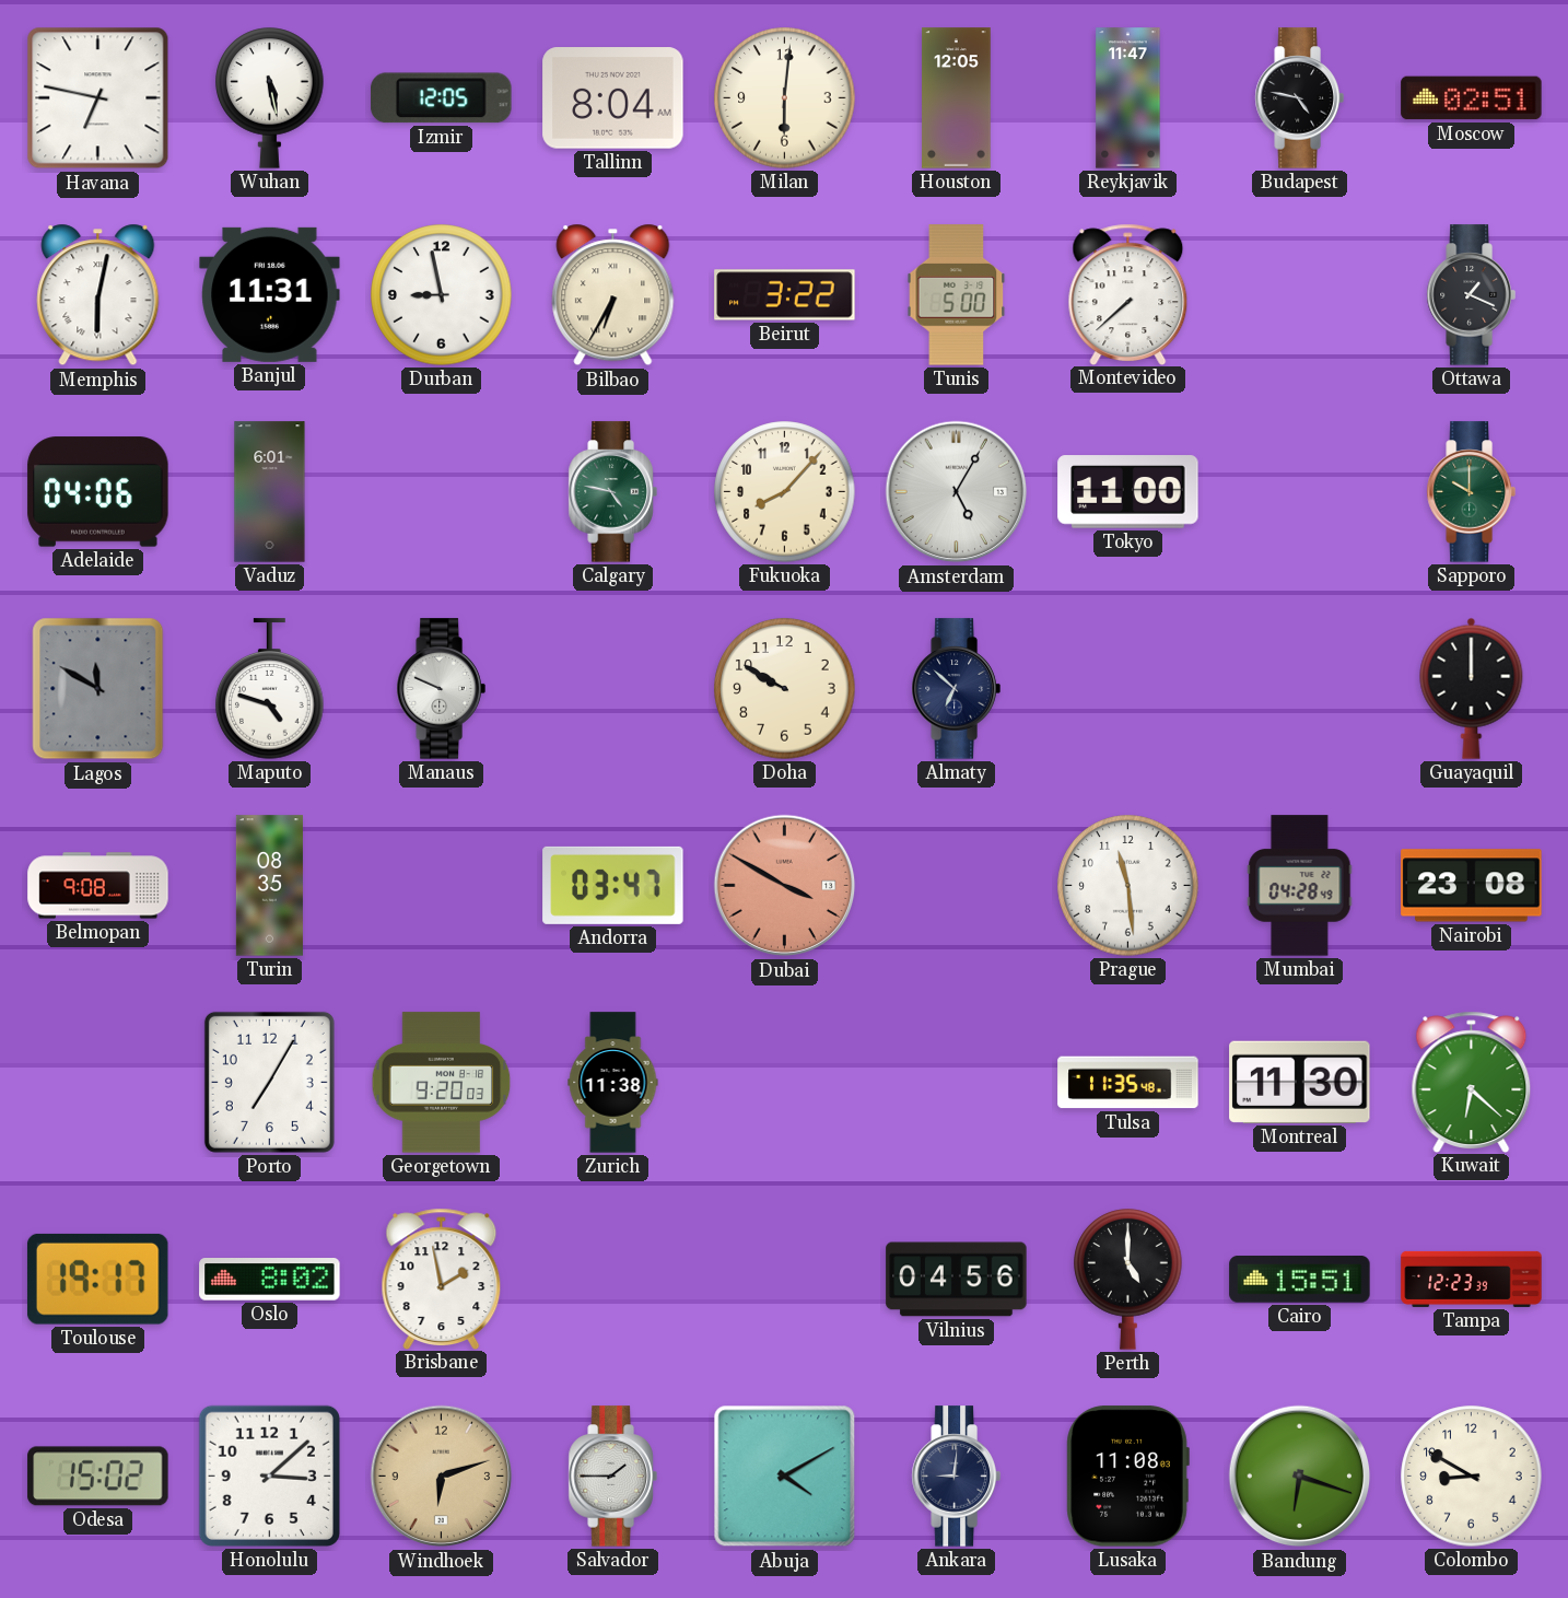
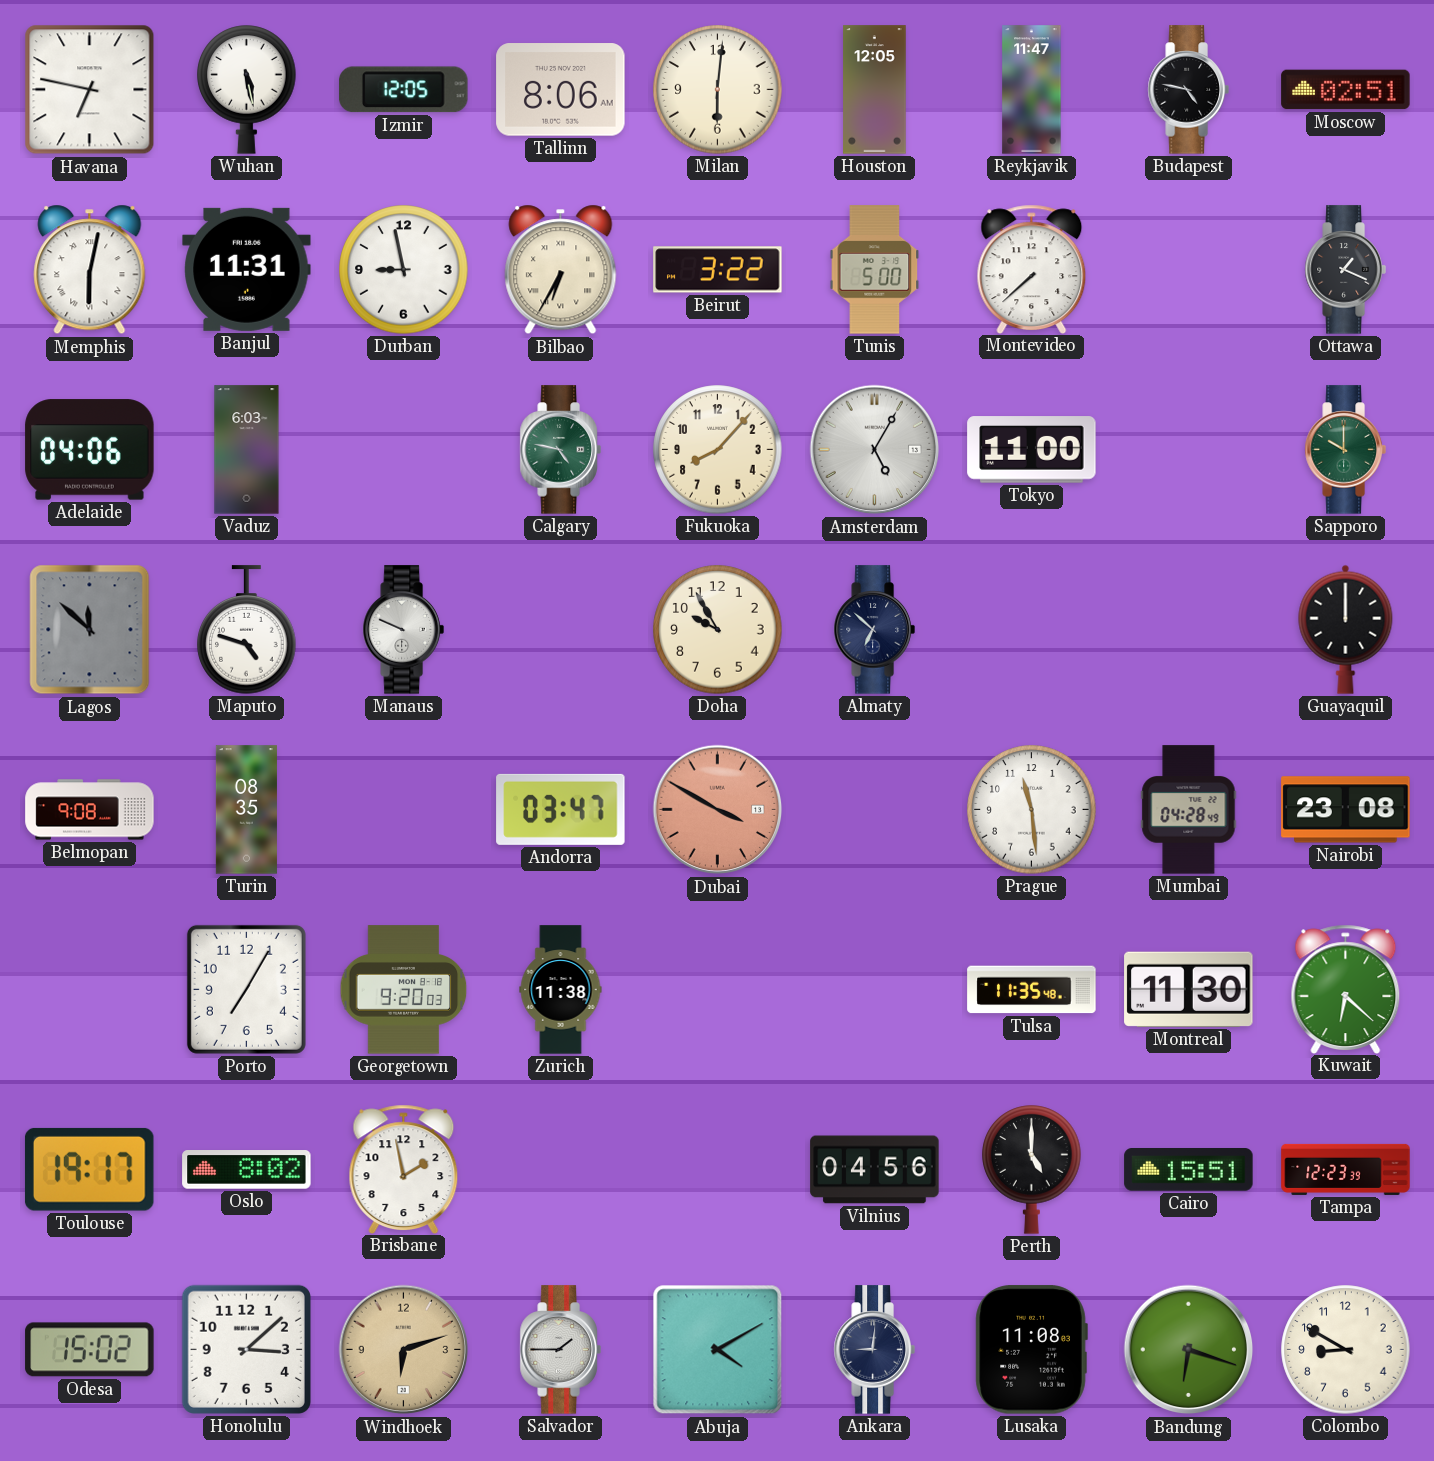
Tallinn: 8:04 -> 8:06
Vaduz: 6:01 -> 6:03
Lagos: 11:50 -> 11:52
Doha: 9:50 -> 9:55
